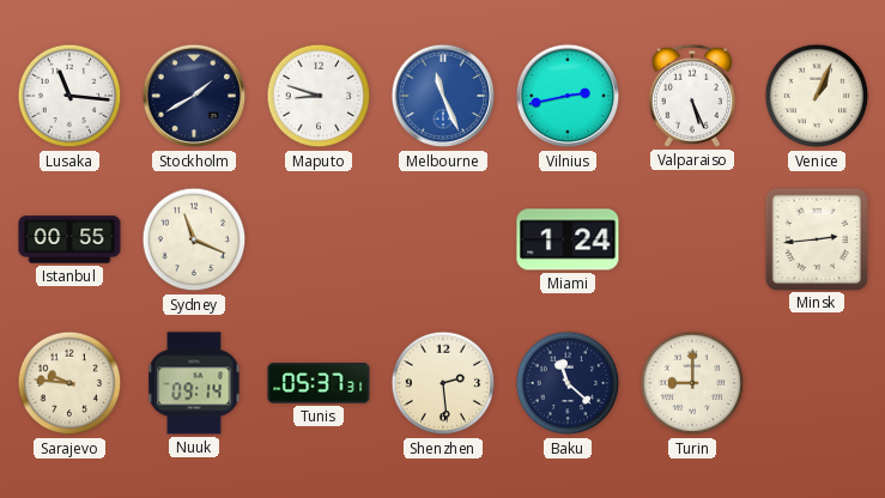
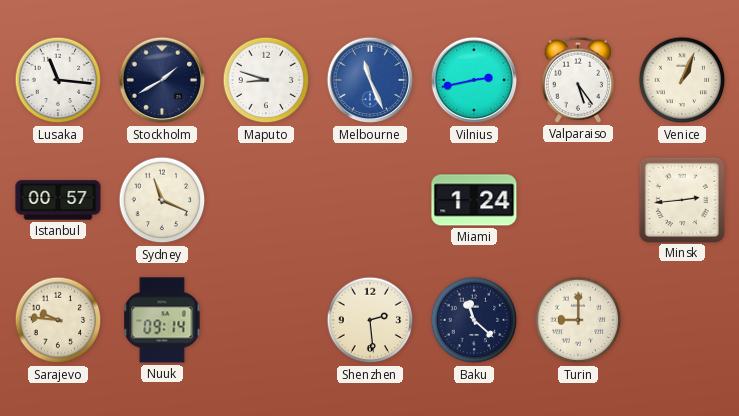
Valparaiso: 5:26 -> 5:24
Istanbul: 00:55 -> 00:57
Tunis: 05:37 -> none
